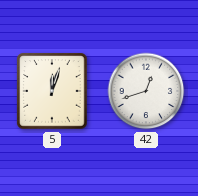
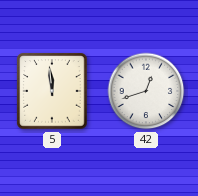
5: 12:03 -> 11:59
